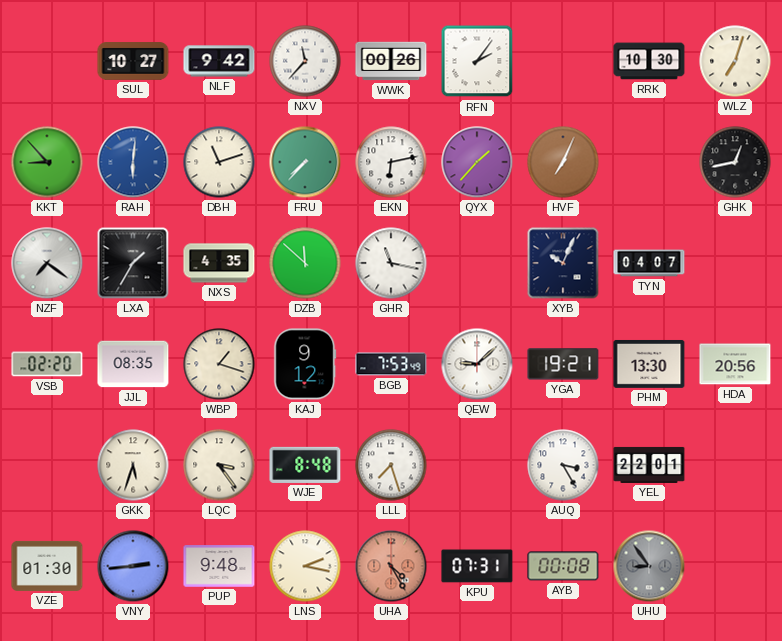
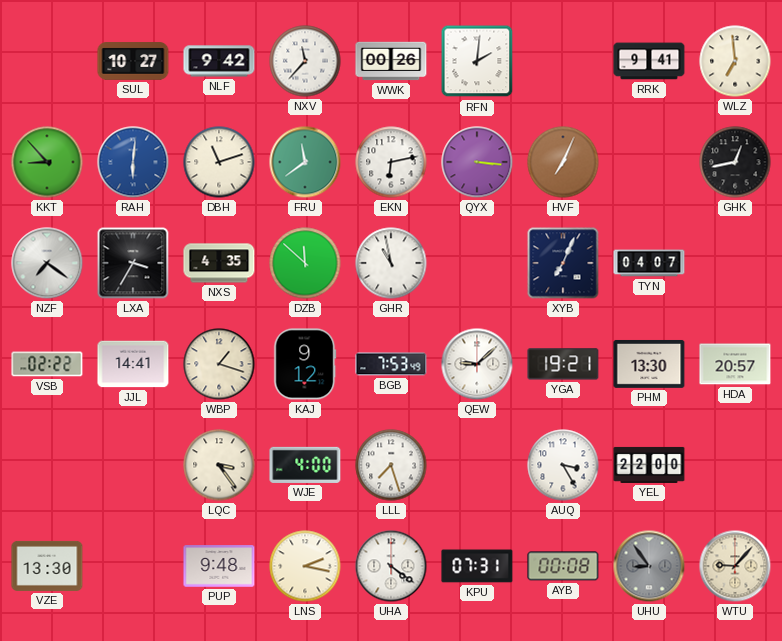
RFN: 2:06 -> 2:01
RRK: 10:30 -> 9:41
WLZ: 7:03 -> 6:59
FRU: 7:37 -> 11:39
QYX: 1:37 -> 3:16
LXA: 1:35 -> 3:35
GHR: 11:17 -> 10:58
XYB: 10:04 -> 7:04
VSB: 02:20 -> 02:22
JJL: 08:35 -> 14:41
HDA: 20:56 -> 20:57
GKK: 5:33 -> none
WJE: 8:48 -> 4:00
YEL: 22:01 -> 22:00
VZE: 01:30 -> 13:30
VNY: 2:44 -> none
UHA: 4:25 -> 4:21
UHA dial: salmon -> white
WTU: none -> 9:07
